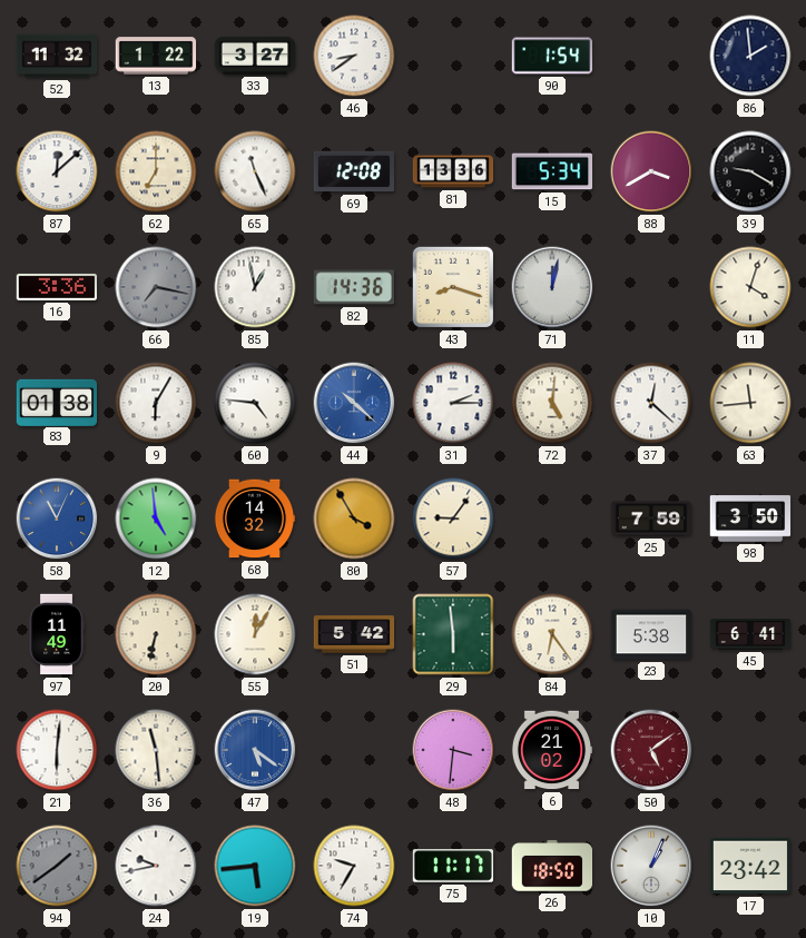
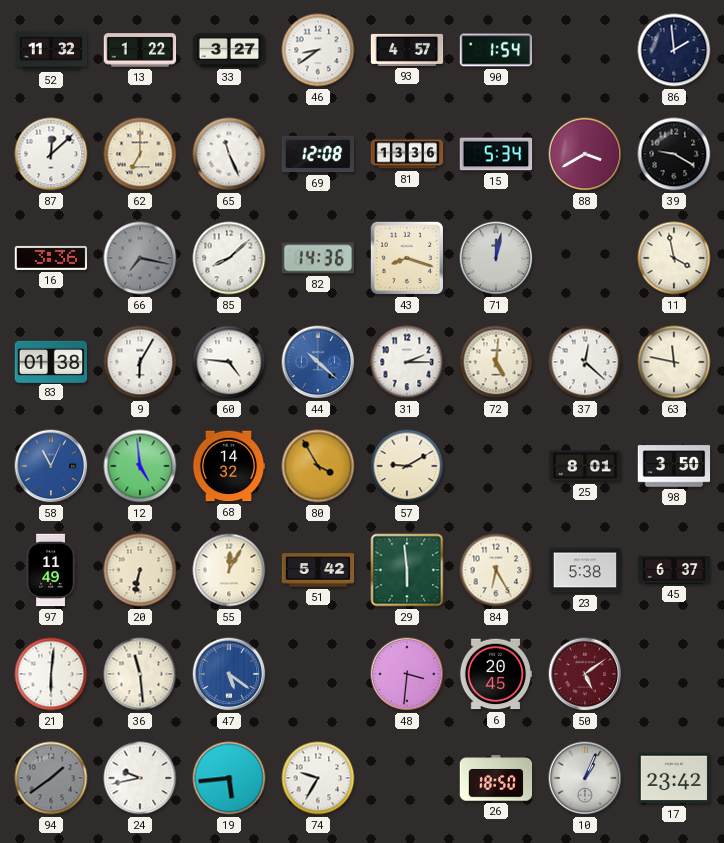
93: none -> 4:57
85: 12:58 -> 8:08
11: 4:03 -> 3:58
63: 11:44 -> 11:47
57: 9:06 -> 9:10
25: 7:59 -> 8:01
84: 6:24 -> 6:25
45: 6:41 -> 6:37
6: 21:02 -> 20:45
75: 11:17 -> none
